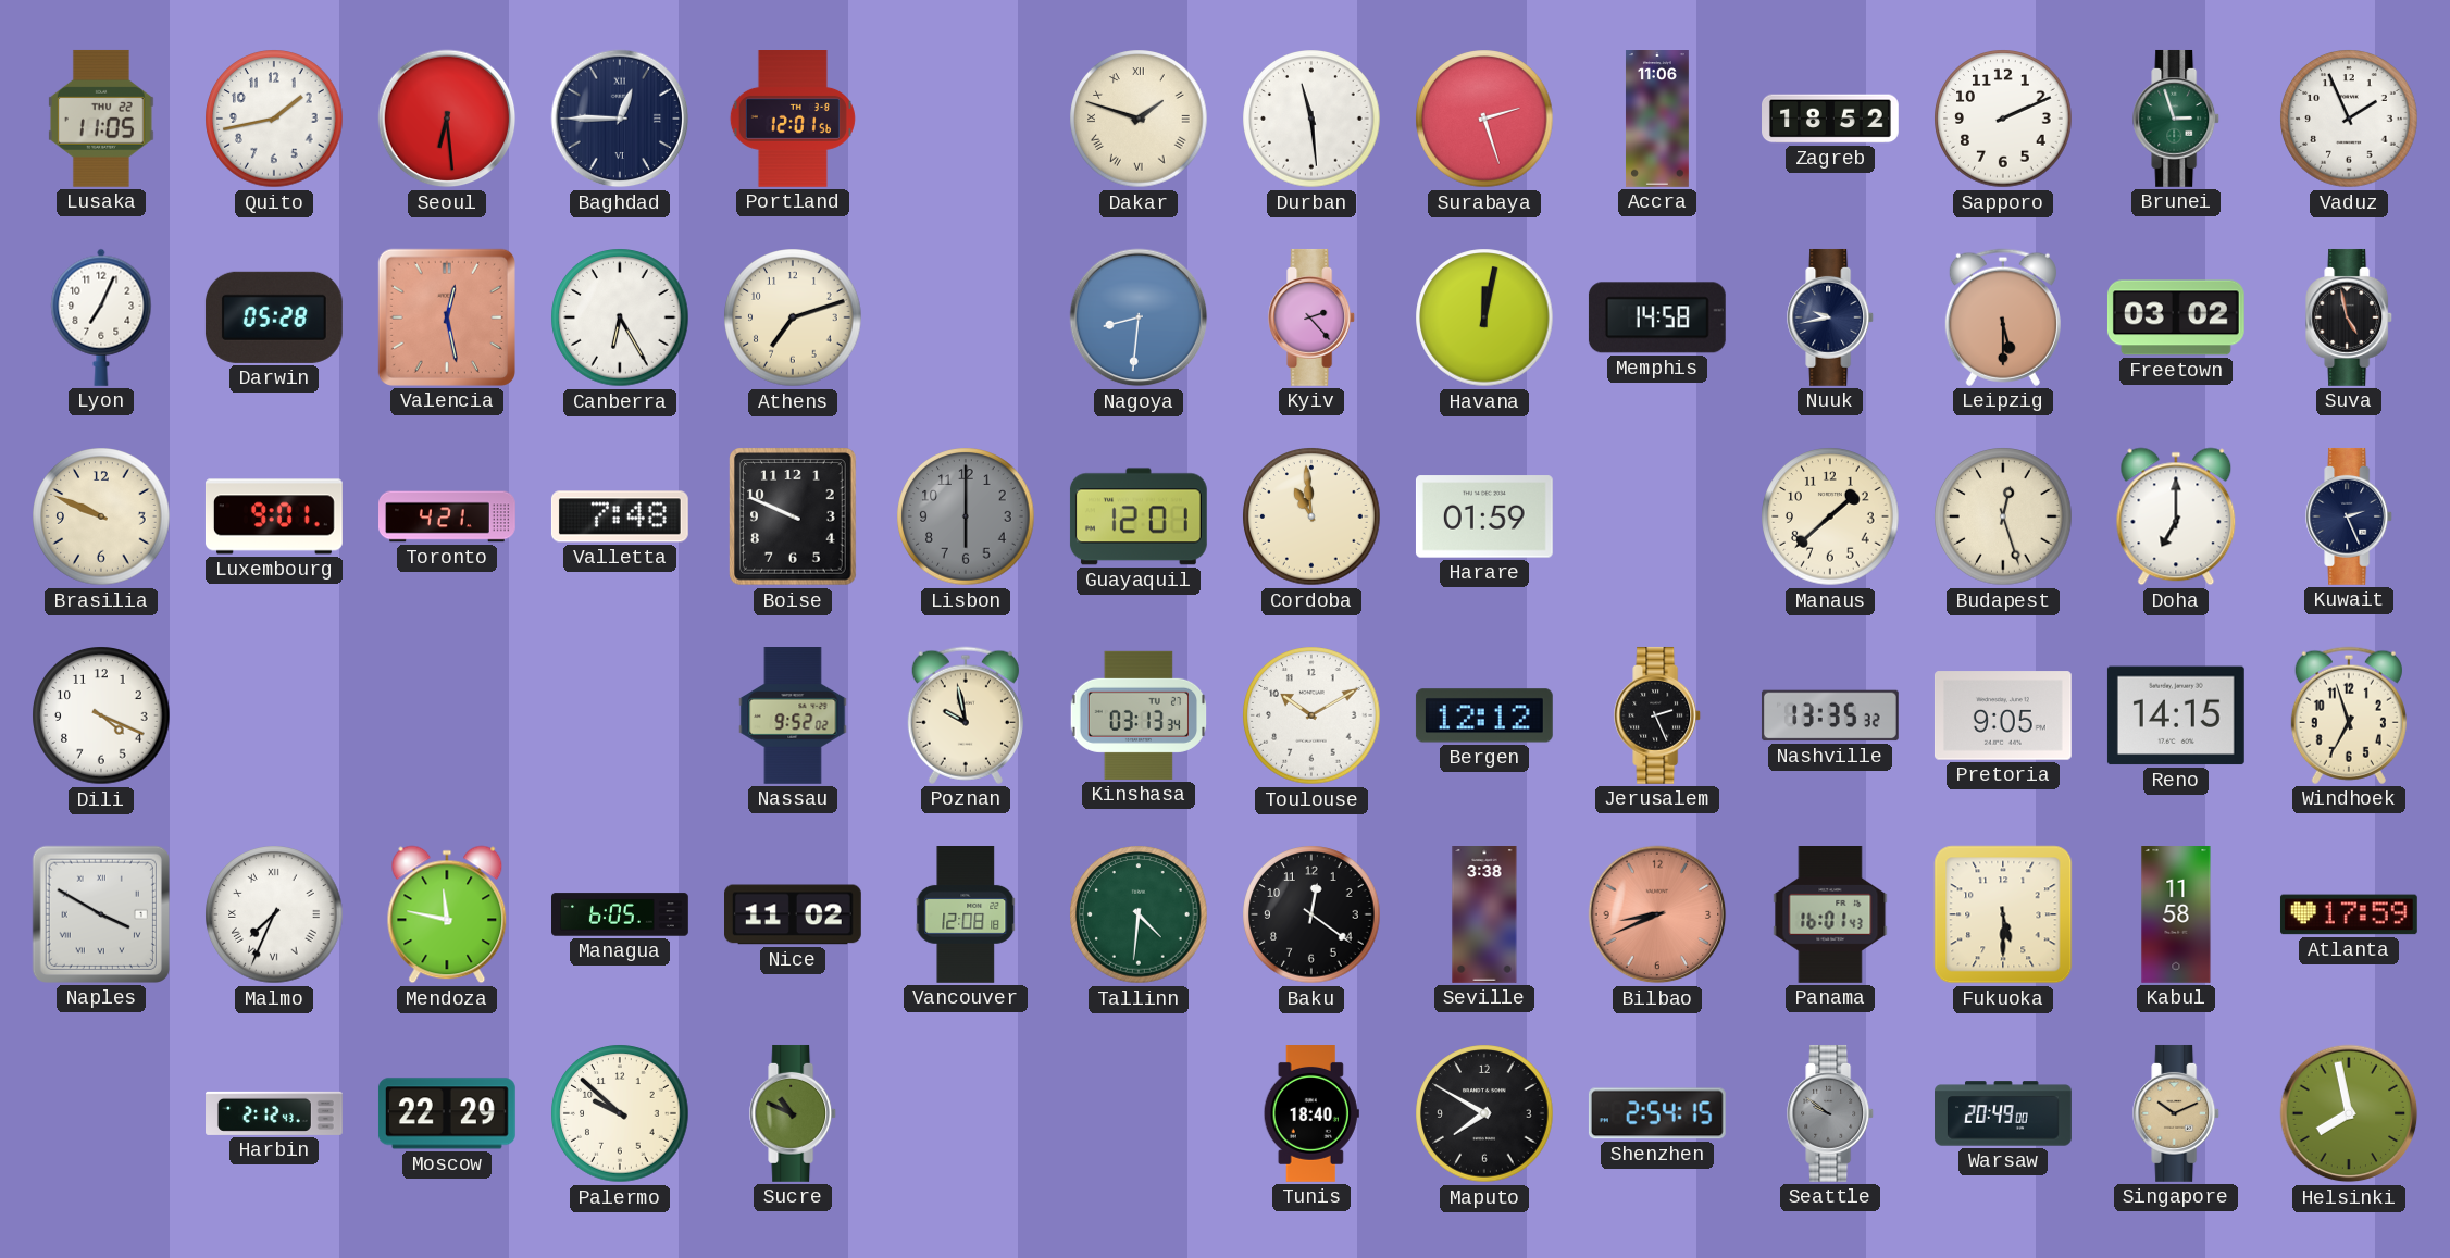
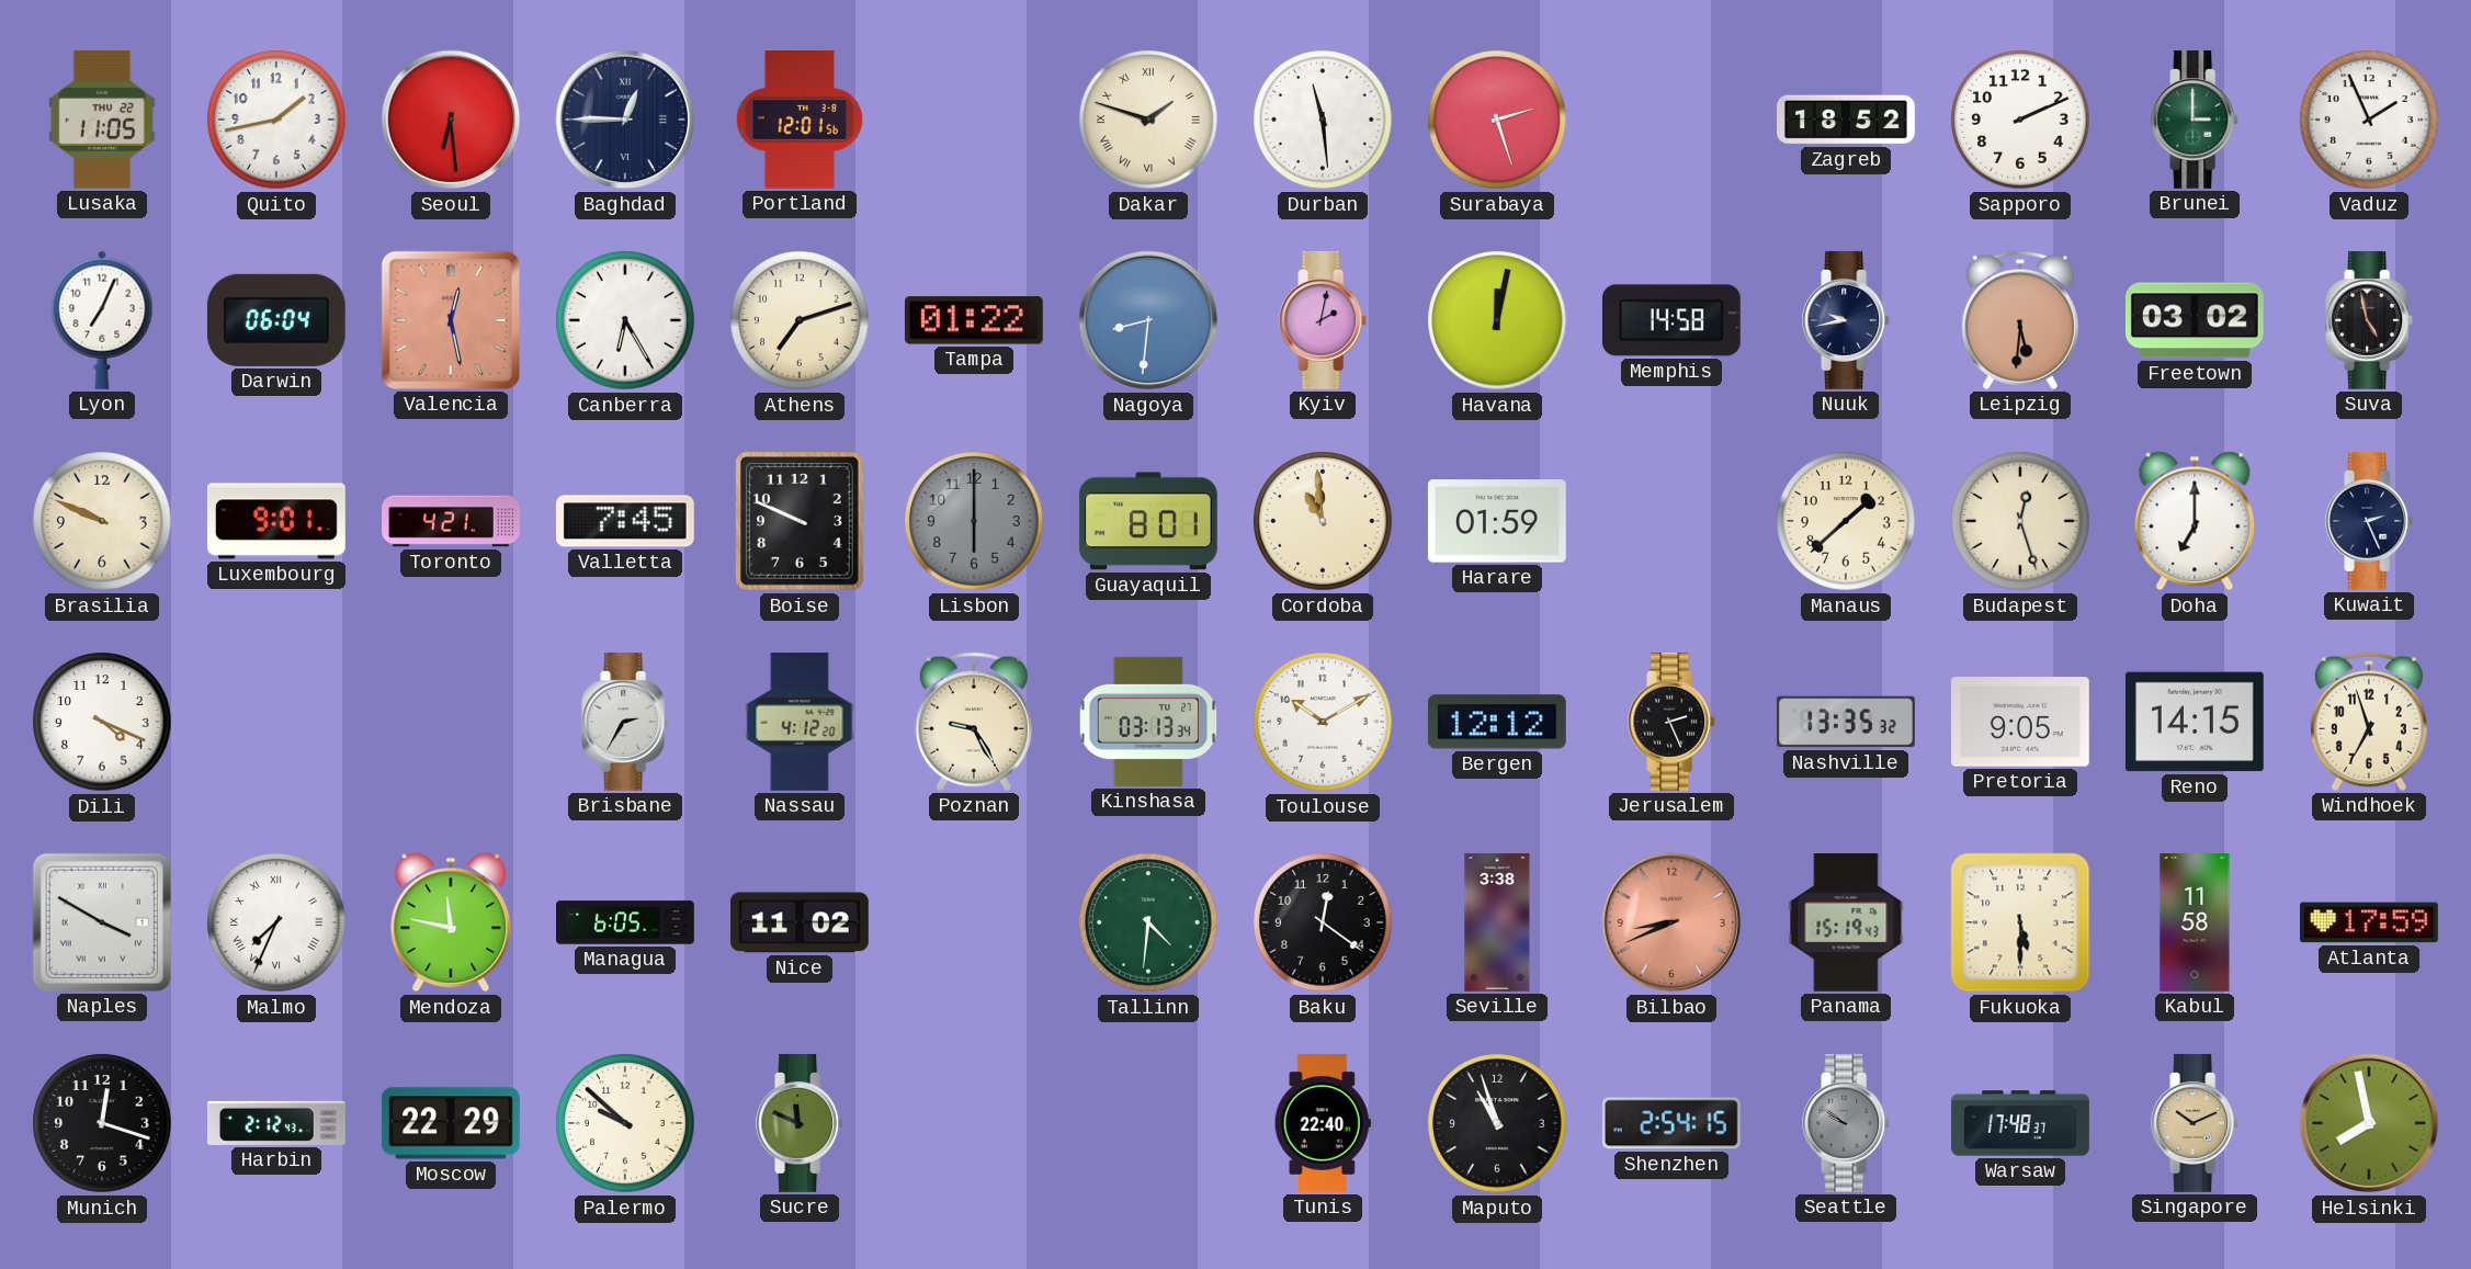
Accra: 11:06 -> none
Brunei: 2:57 -> 3:00
Darwin: 05:28 -> 06:04
Tampa: none -> 01:22
Kyiv: 2:23 -> 2:02
Leipzig: 5:30 -> 5:31
Valletta: 7:48 -> 7:45
Guayaquil: 12:01 -> 8:01
Brisbane: none -> 2:35
Nassau: 9:52 -> 4:12
Poznan: 9:58 -> 9:25
Vancouver: 12:08 -> none
Panama: 16:01 -> 15:19
Munich: none -> 12:18
Sucre: 10:49 -> 11:49
Tunis: 18:40 -> 22:40
Maputo: 7:50 -> 10:57
Warsaw: 20:49 -> 17:48
